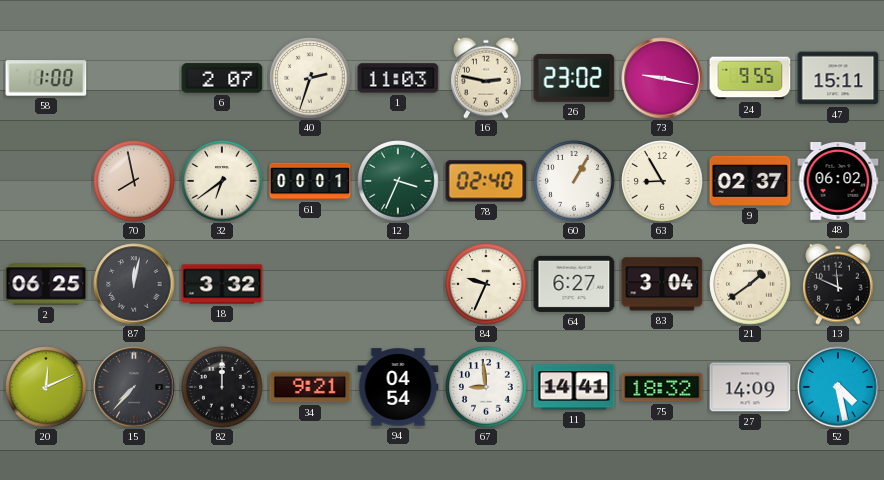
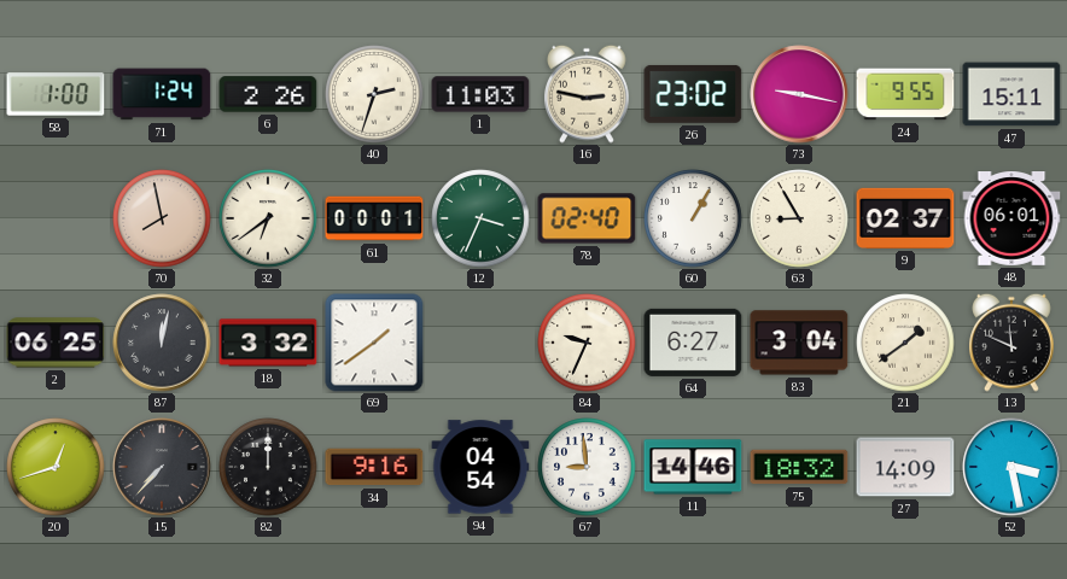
71: none -> 1:24
6: 2:07 -> 2:26
48: 06:02 -> 06:01
69: none -> 1:39
20: 12:11 -> 12:42
34: 9:21 -> 9:16
11: 14:41 -> 14:46
52: 4:28 -> 3:28
